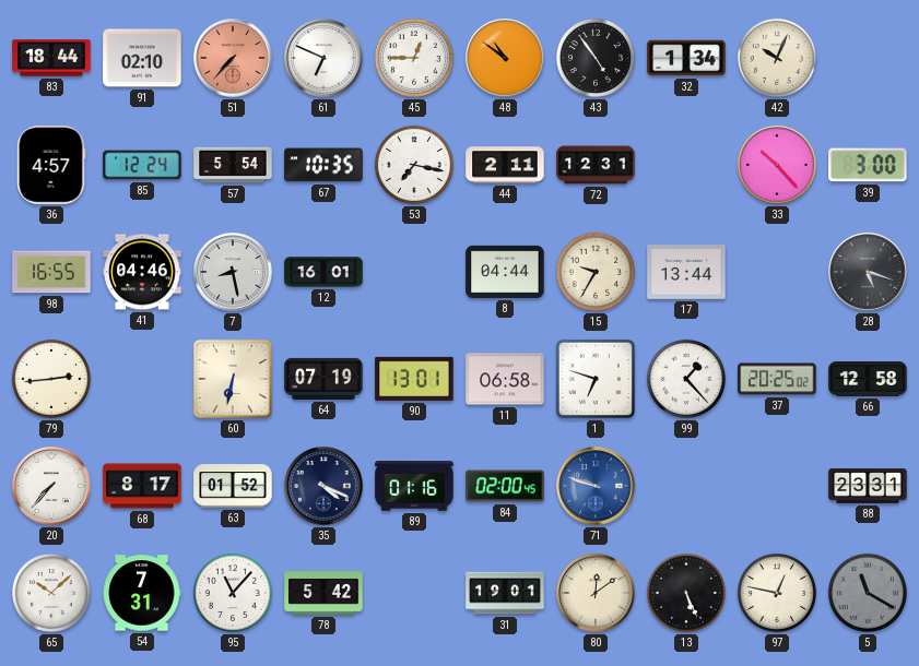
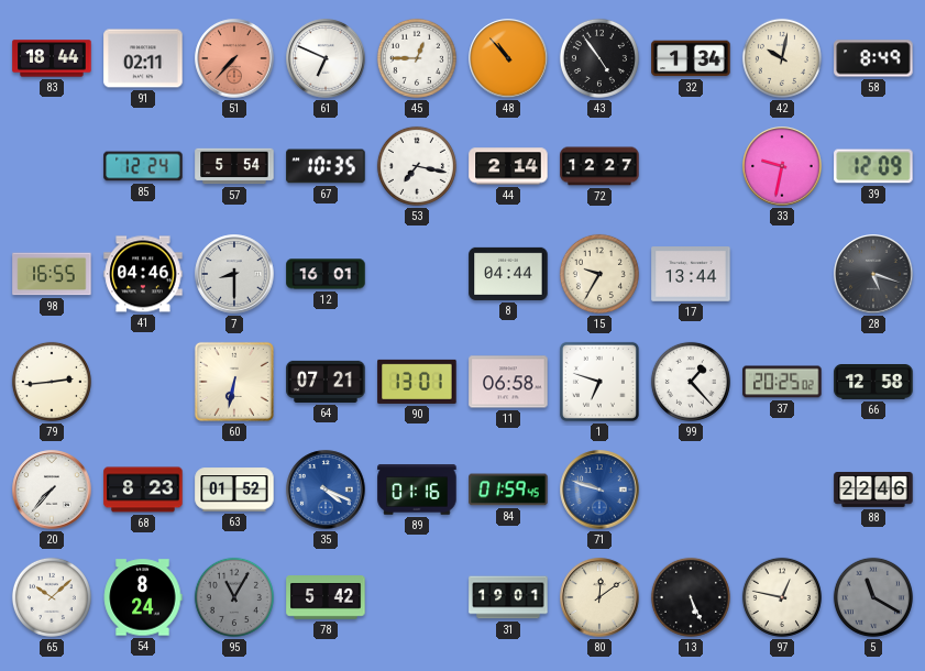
91: 02:10 -> 02:11
48: 10:51 -> 10:53
42: 10:04 -> 10:02
58: none -> 8:49
36: 4:57 -> none
44: 2:11 -> 2:14
72: 12:31 -> 12:27
33: 10:23 -> 9:32
39: 3:00 -> 12:09
7: 8:28 -> 8:30
64: 07:19 -> 07:21
68: 8:17 -> 8:23
35 dial: navy -> blue
84: 02:00 -> 01:59
88: 23:31 -> 22:46
54: 7:31 -> 8:24
95: 11:07 -> 11:05
95 dial: white -> grey
